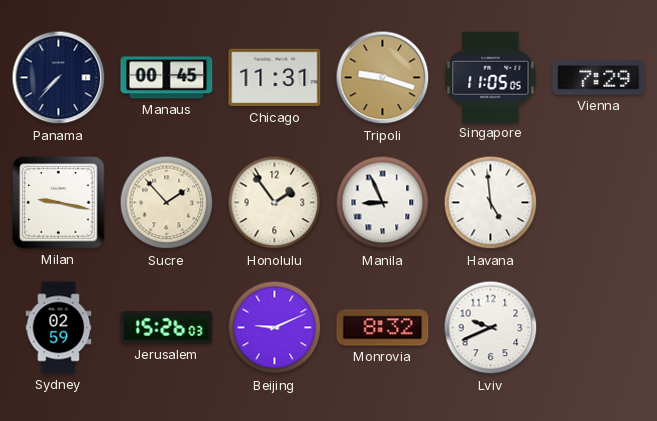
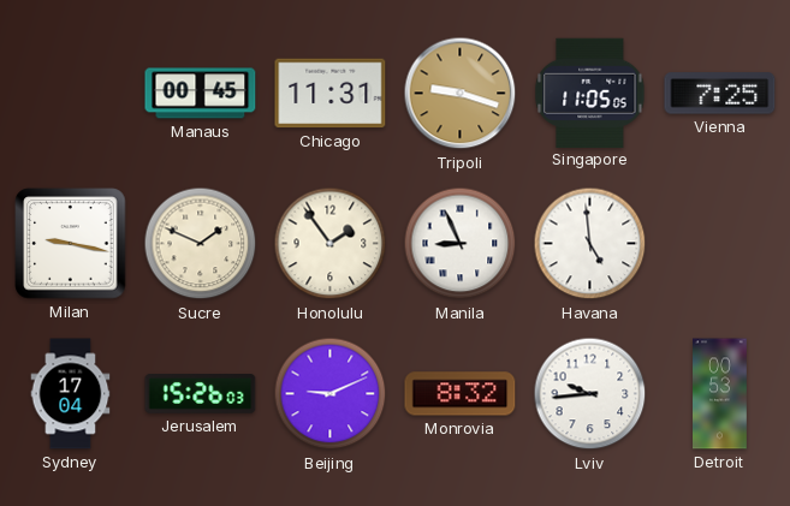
Panama: 7:37 -> none
Vienna: 7:29 -> 7:25
Sucre: 1:53 -> 1:49
Sydney: 02:59 -> 17:04
Lviv: 9:41 -> 9:44
Detroit: none -> 00:53
